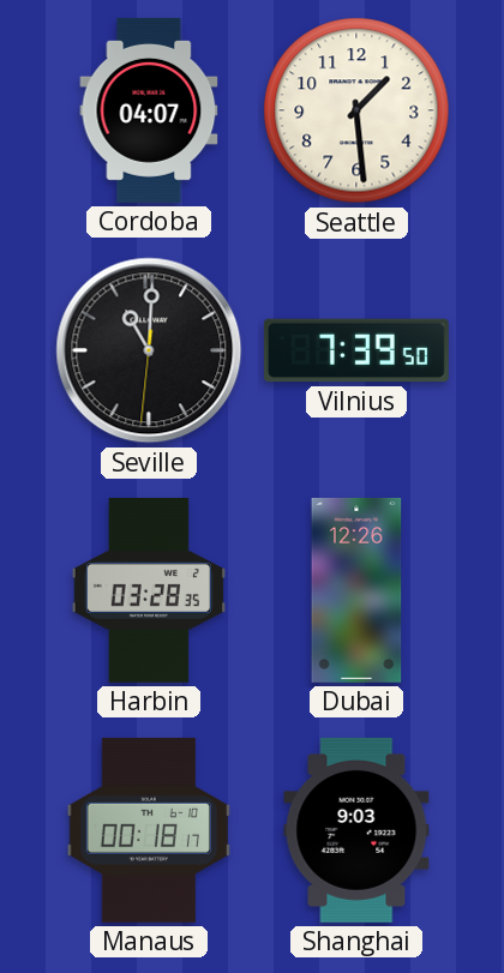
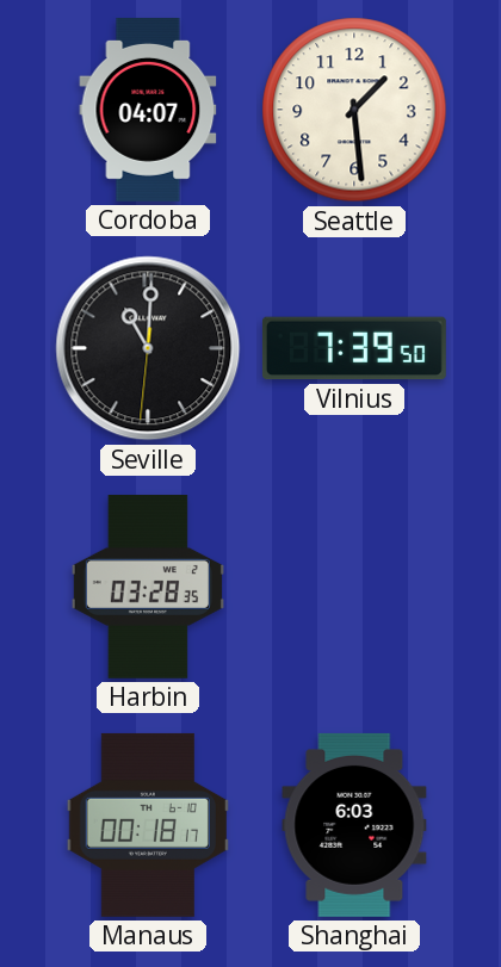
Dubai: 12:26 -> none
Shanghai: 9:03 -> 6:03
